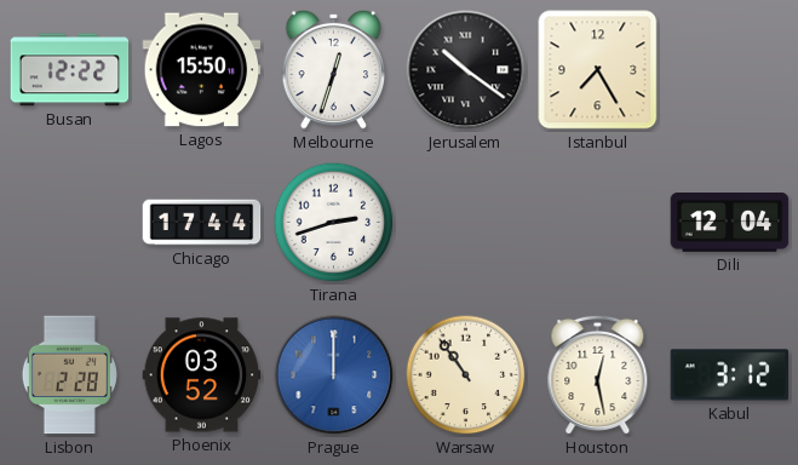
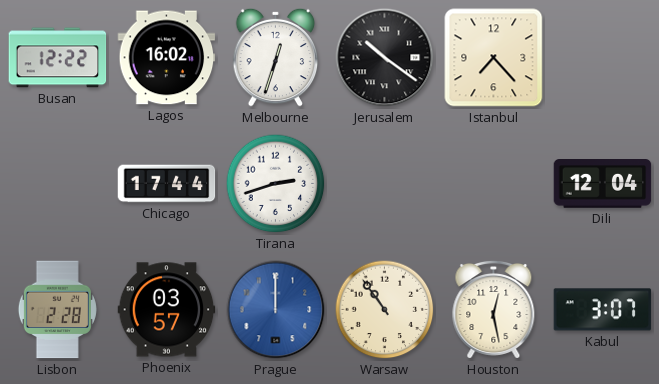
Lagos: 15:50 -> 16:02
Istanbul: 7:25 -> 7:23
Phoenix: 03:52 -> 03:57
Kabul: 3:12 -> 3:07
